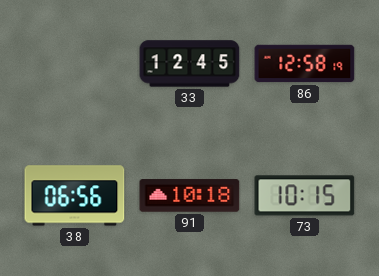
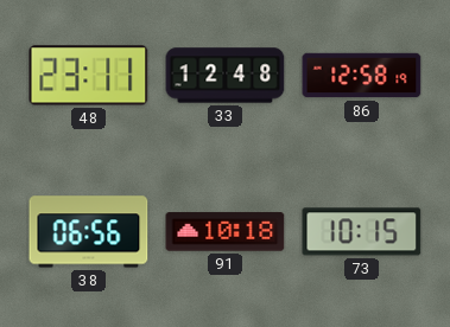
48: none -> 23:11
33: 12:45 -> 12:48
